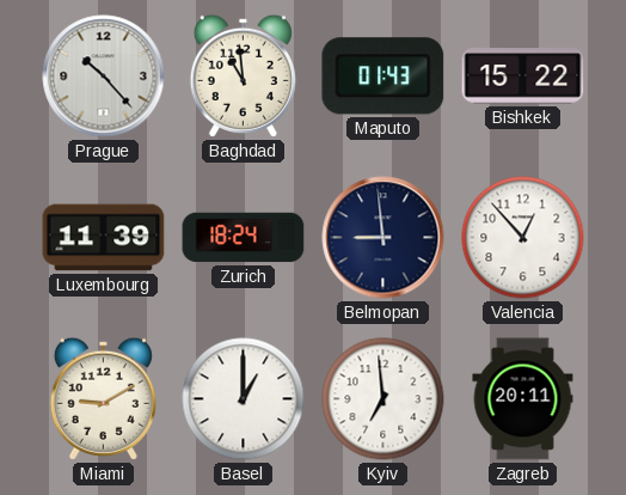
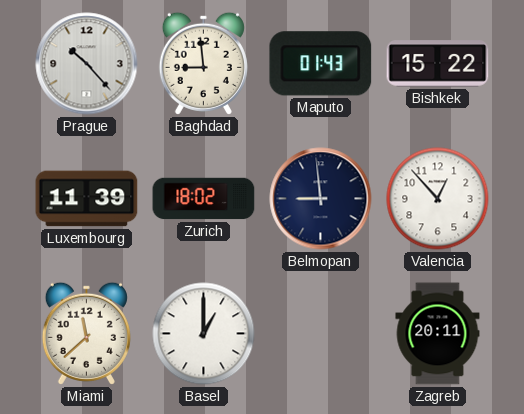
Baghdad: 10:59 -> 8:59
Zurich: 18:24 -> 18:02
Miami: 9:10 -> 11:38
Kyiv: 6:59 -> none
